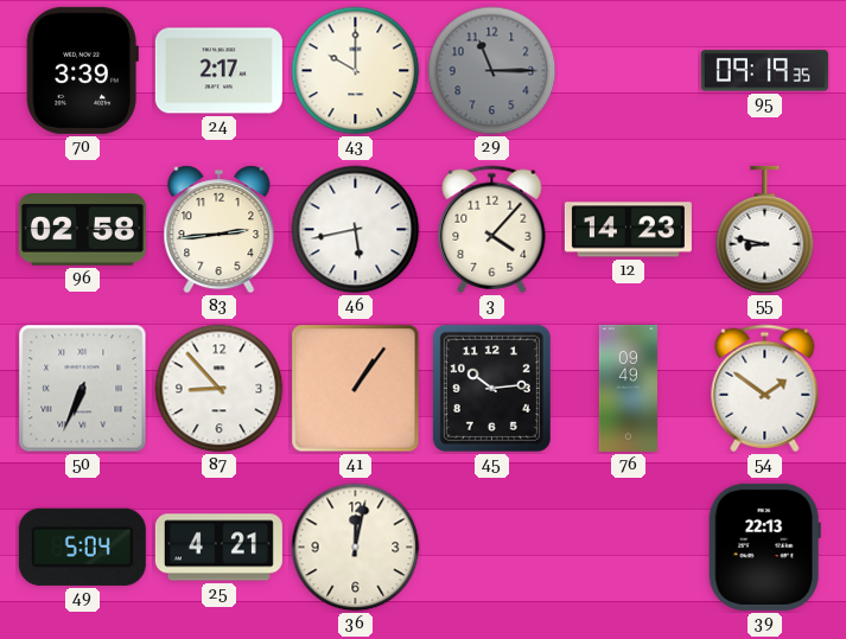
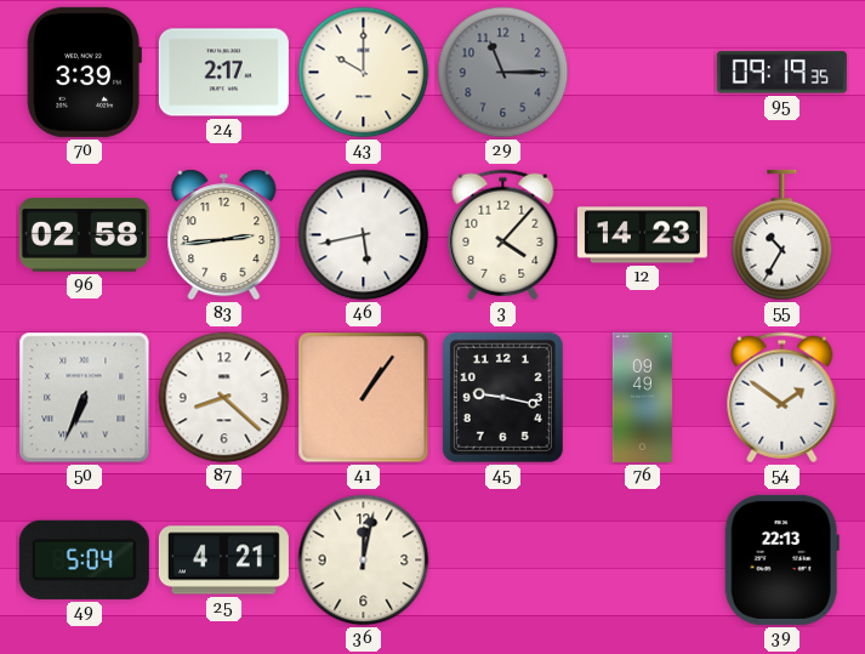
55: 8:47 -> 10:35
87: 8:53 -> 8:22
45: 10:14 -> 9:17
